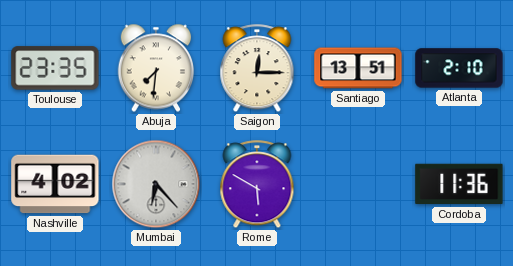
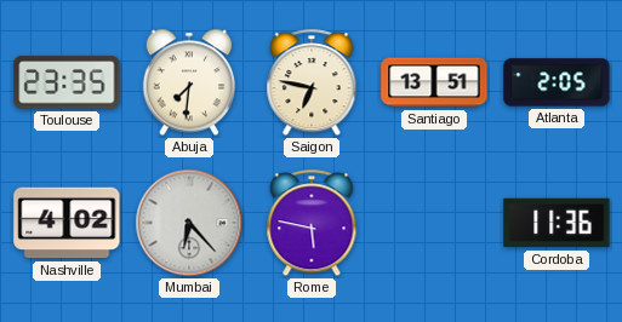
Saigon: 12:15 -> 6:47
Atlanta: 2:10 -> 2:05
Rome: 5:50 -> 5:47
